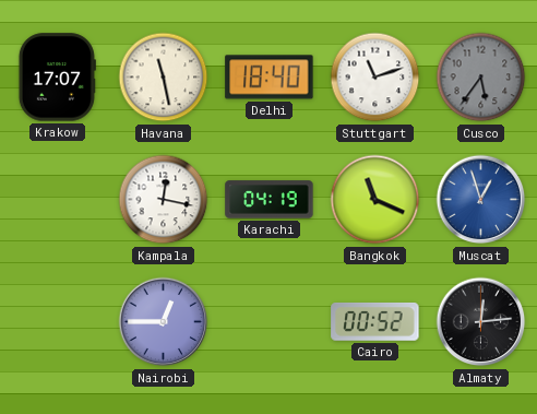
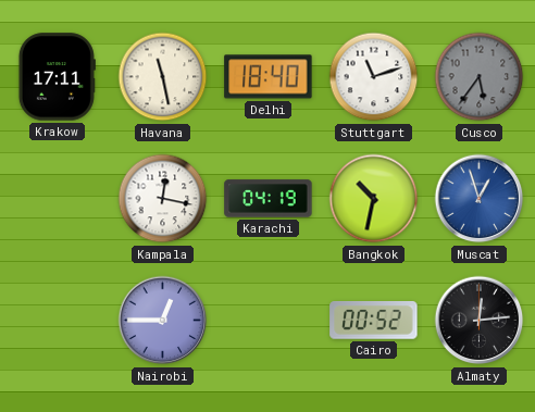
Krakow: 17:07 -> 17:11
Bangkok: 11:19 -> 10:32
